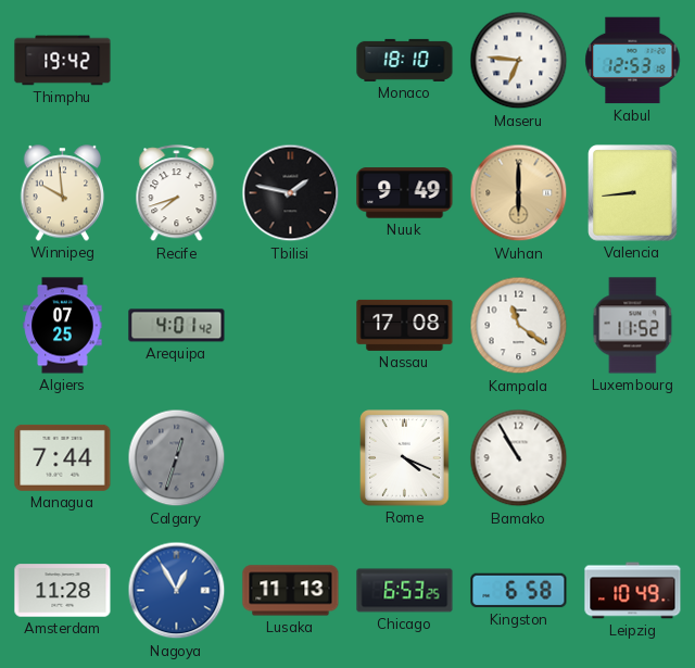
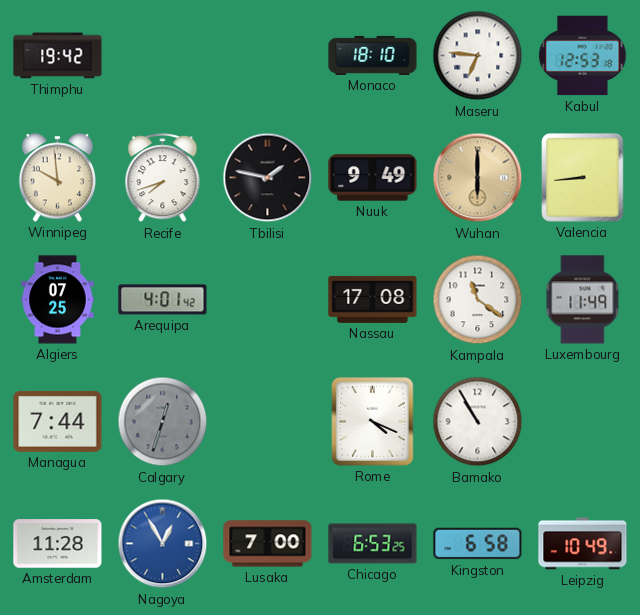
Luxembourg: 11:52 -> 11:49
Lusaka: 11:13 -> 7:00
